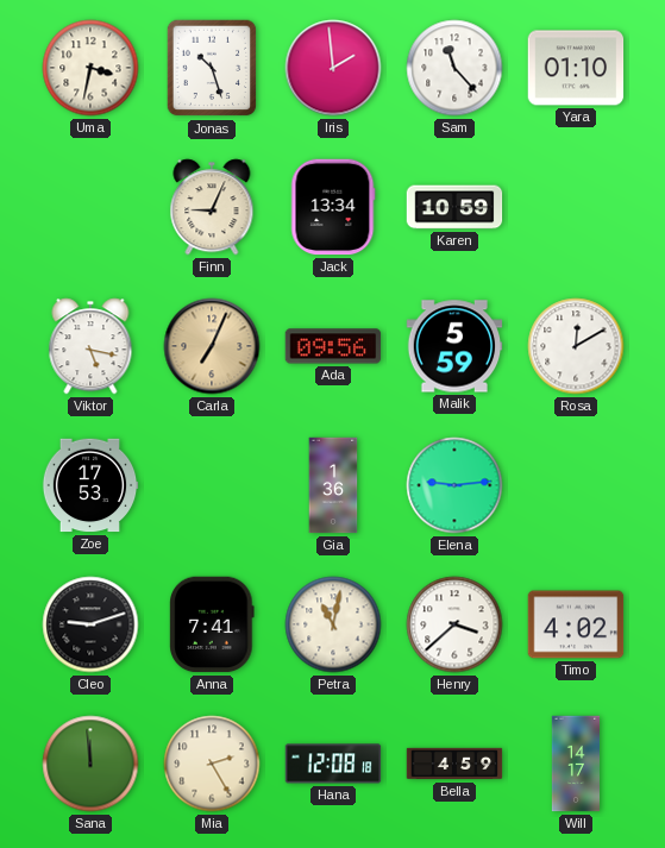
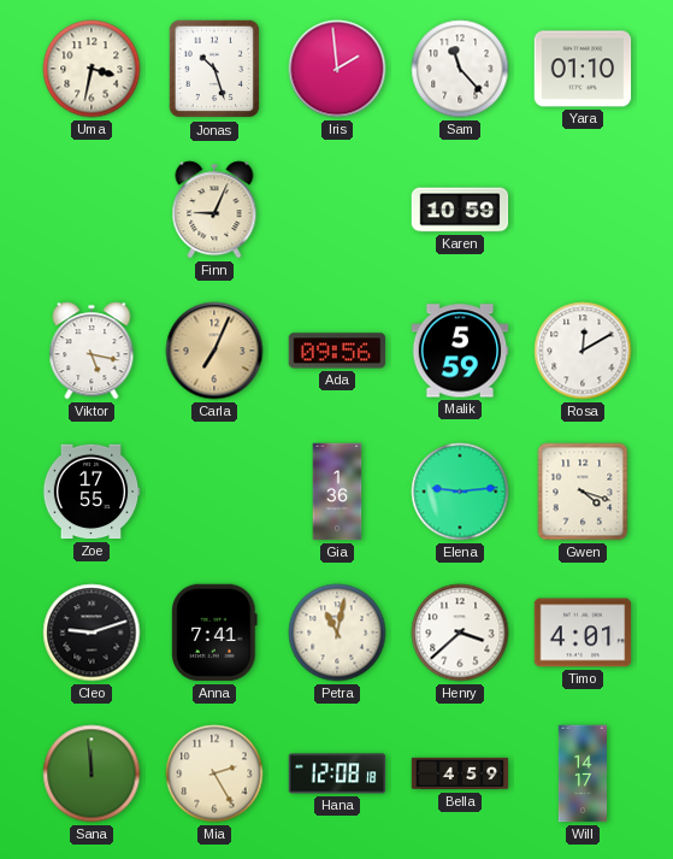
Jack: 13:34 -> none
Zoe: 17:53 -> 17:55
Gwen: none -> 4:18
Timo: 4:02 -> 4:01
